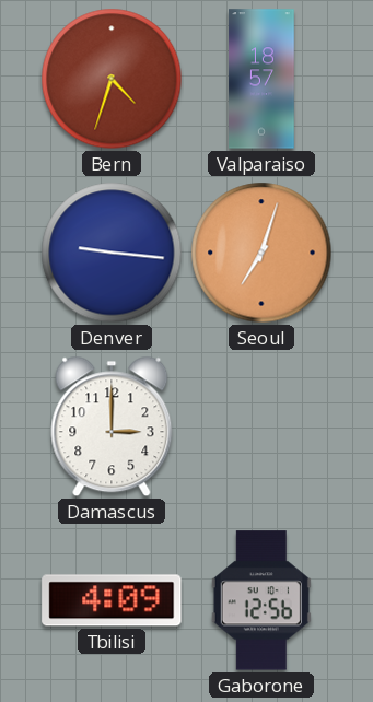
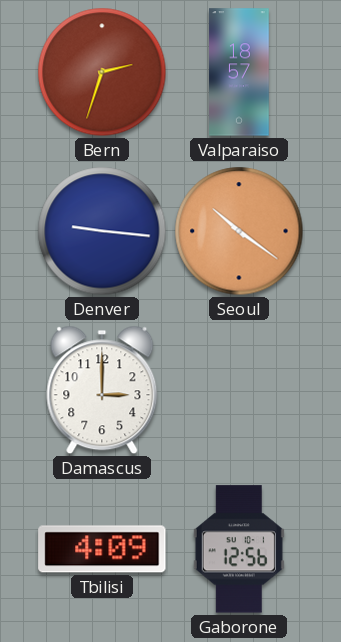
Bern: 4:33 -> 2:33
Seoul: 7:03 -> 10:21
